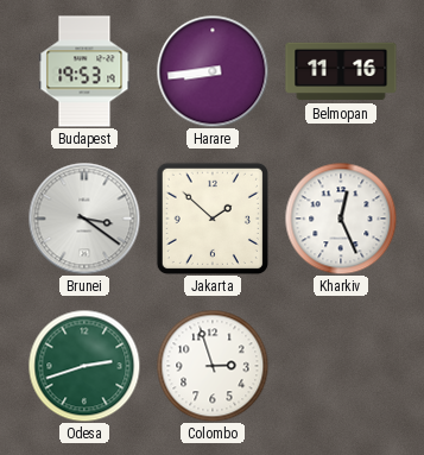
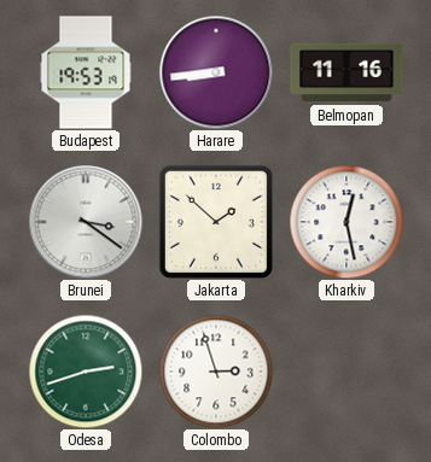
Kharkiv: 12:26 -> 12:28
